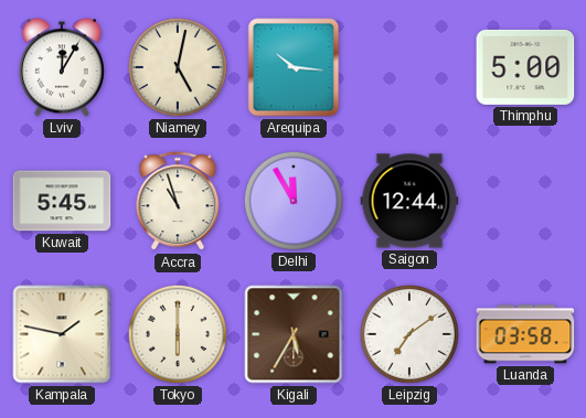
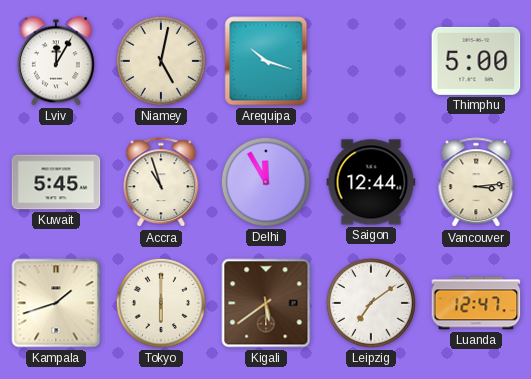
Arequipa: 10:16 -> 10:18
Vancouver: none -> 3:14
Kampala: 1:47 -> 1:42
Kigali: 5:35 -> 5:39
Luanda: 03:58 -> 12:47
